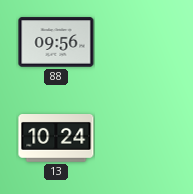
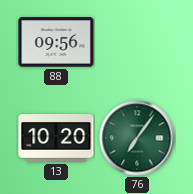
13: 10:24 -> 10:20
76: none -> 7:06
